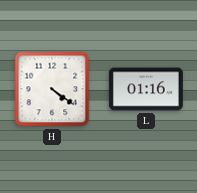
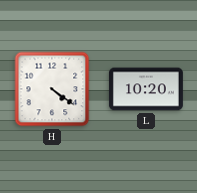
L: 01:16 -> 10:20
